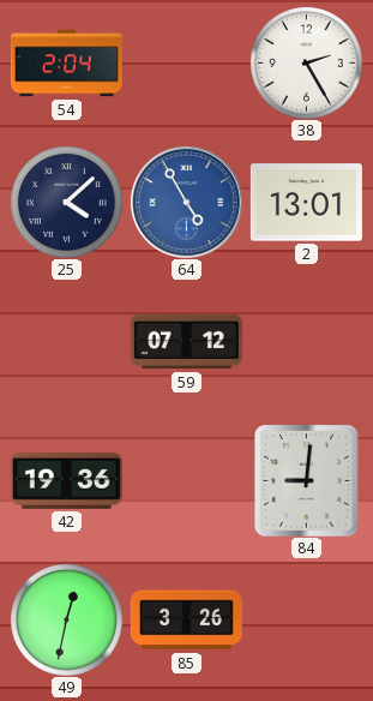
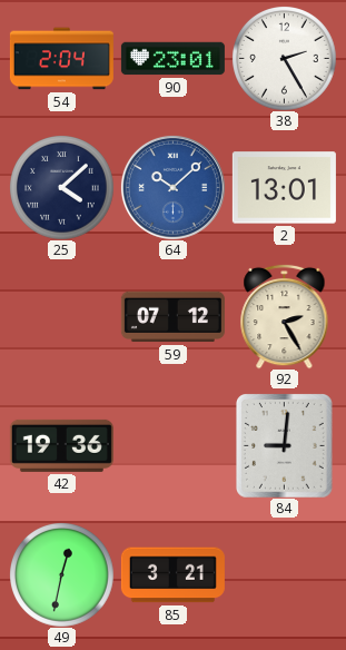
90: none -> 23:01
64: 4:55 -> 10:08
92: none -> 2:25
85: 3:26 -> 3:21
